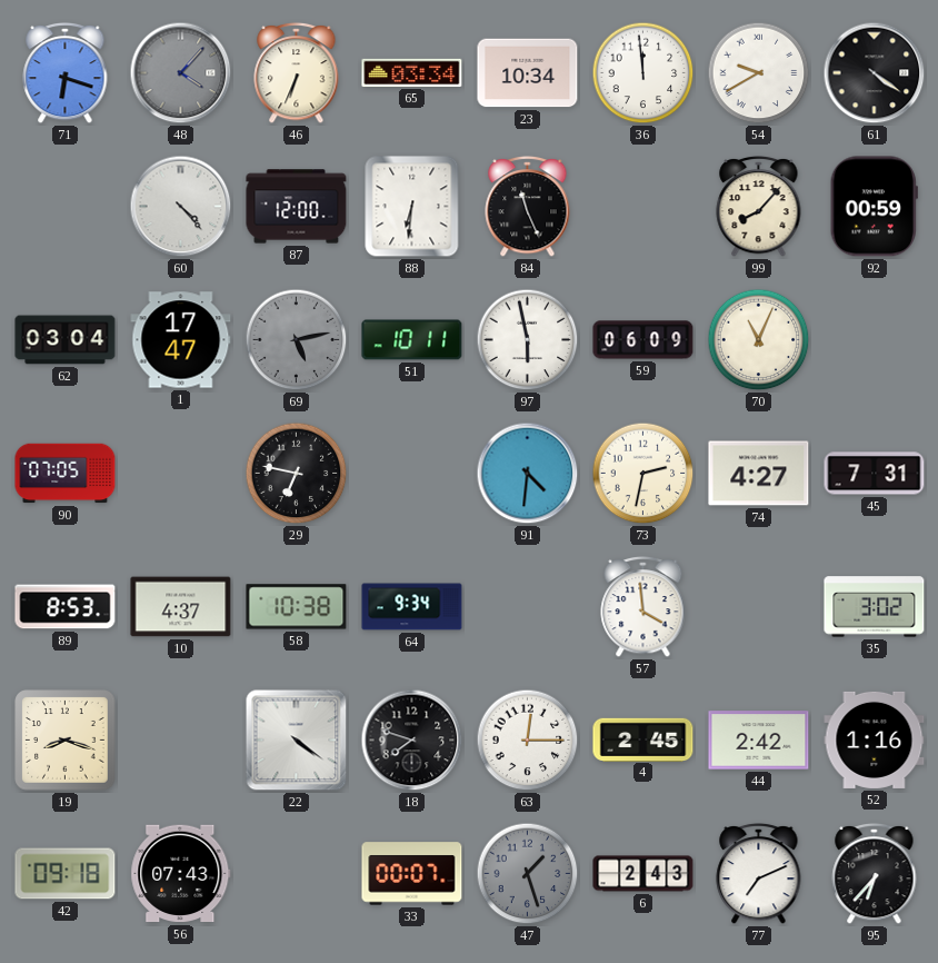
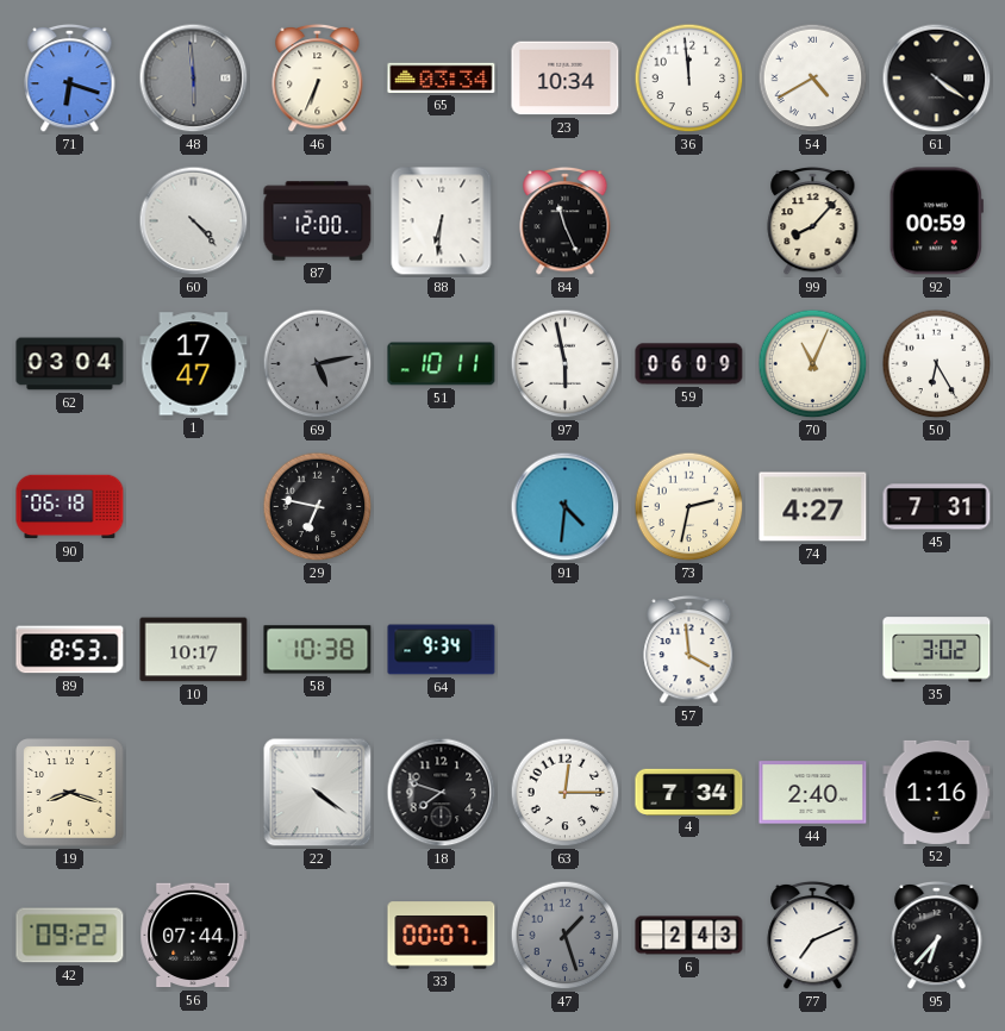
48: 4:07 -> 5:59
54: 9:40 -> 4:40
50: none -> 6:25
90: 07:05 -> 06:18
10: 4:37 -> 10:17
4: 2:45 -> 7:34
44: 2:42 -> 2:40
42: 09:18 -> 09:22
56: 07:43 -> 07:44
